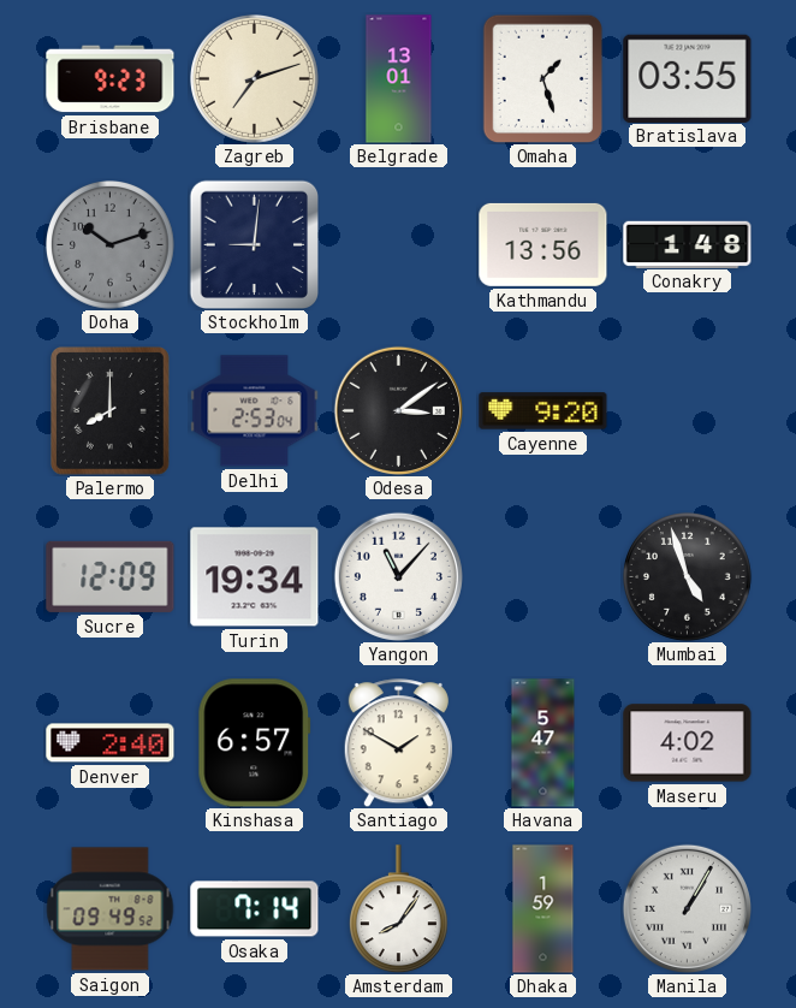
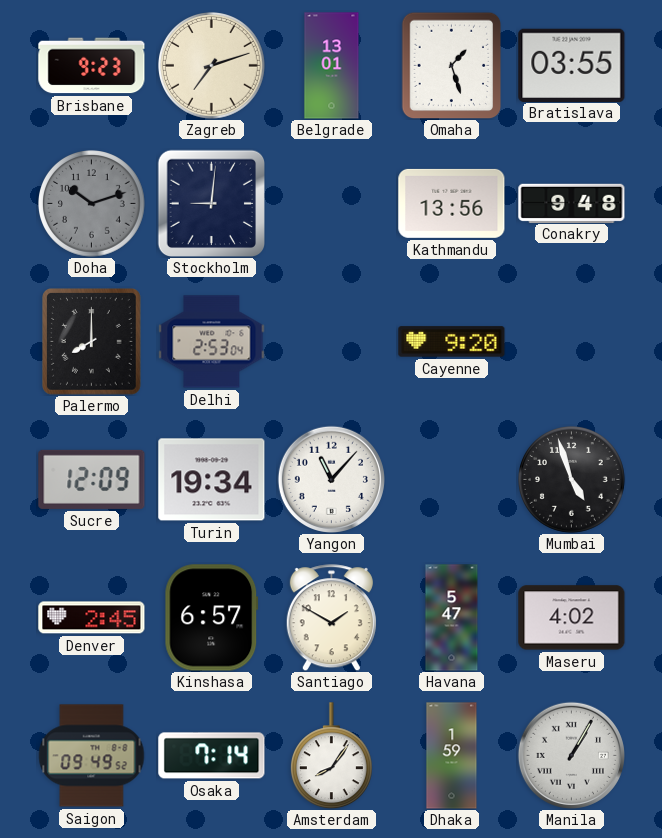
Conakry: 1:48 -> 9:48
Odesa: 3:09 -> none
Denver: 2:40 -> 2:45
